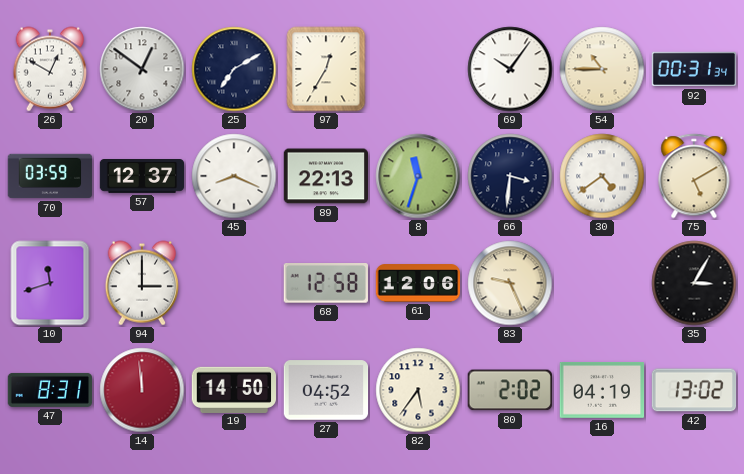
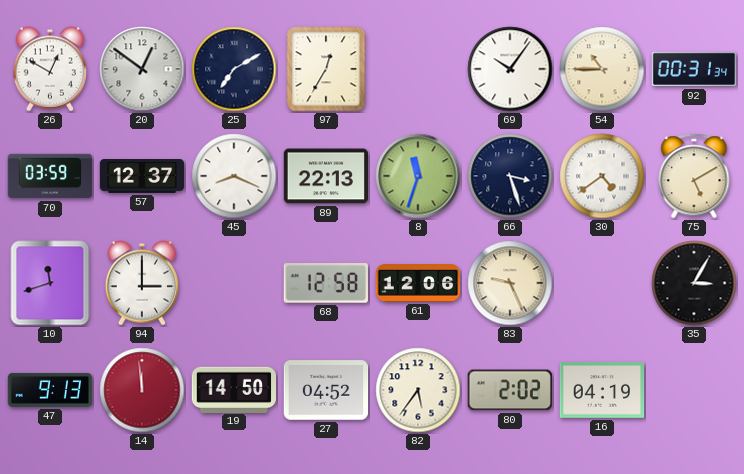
66: 3:31 -> 3:27
47: 8:31 -> 9:13
42: 13:02 -> none
